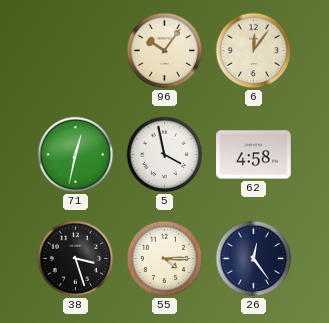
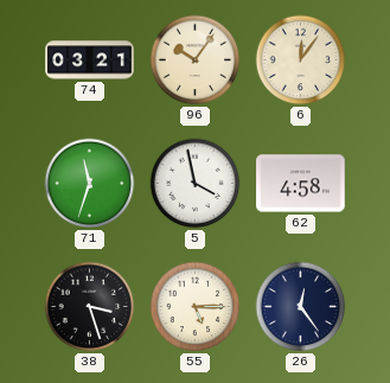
74: none -> 03:21
71: 12:32 -> 11:33
55: 4:15 -> 5:15
